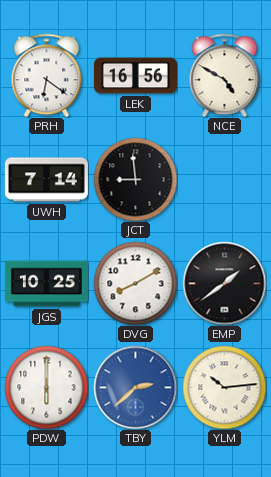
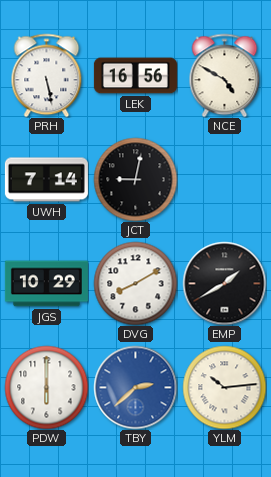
PRH: 6:21 -> 5:28
JCT: 8:59 -> 9:02
JGS: 10:25 -> 10:29
EMP: 1:39 -> 1:40
